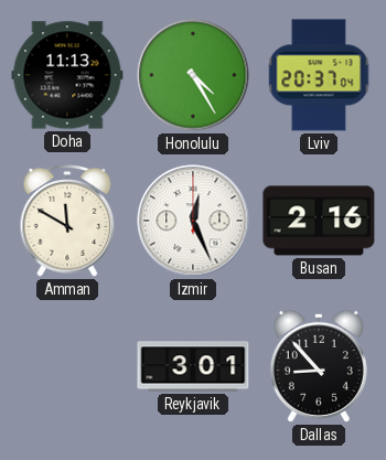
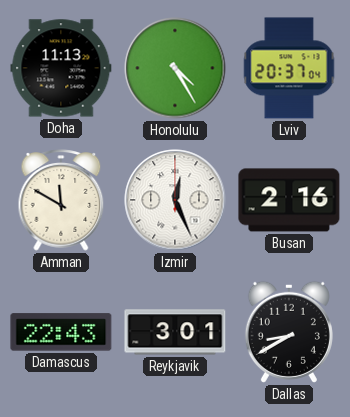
Damascus: none -> 22:43
Dallas: 8:53 -> 8:40
